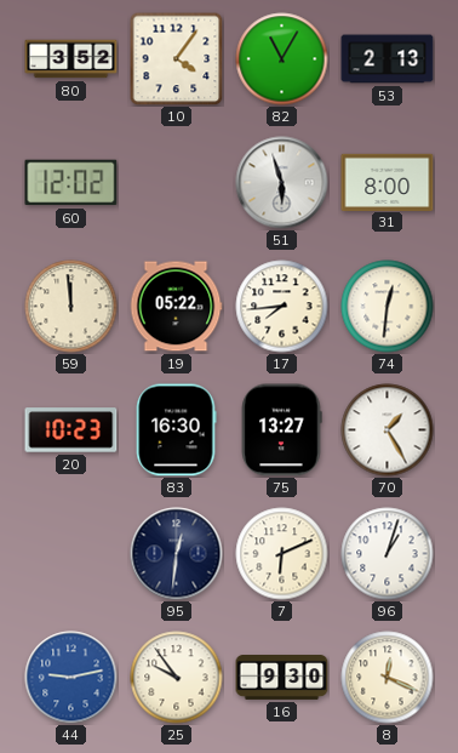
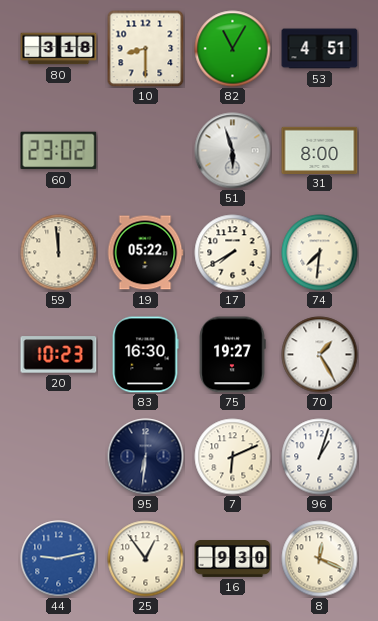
80: 3:52 -> 3:18
10: 4:06 -> 8:30
53: 2:13 -> 4:51
60: 12:02 -> 23:02
17: 7:44 -> 7:40
74: 12:31 -> 7:31
75: 13:27 -> 19:27
95: 12:31 -> 6:31
25: 9:54 -> 12:54
